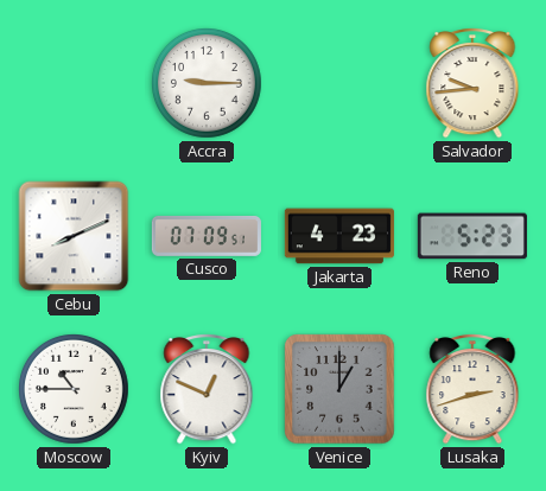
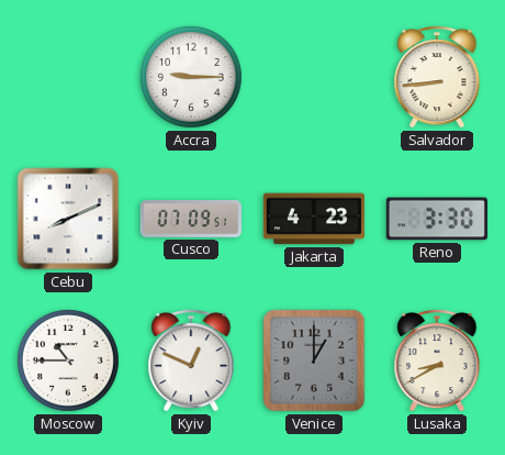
Salvador: 9:44 -> 8:44
Reno: 5:23 -> 3:30
Lusaka: 2:42 -> 8:40
